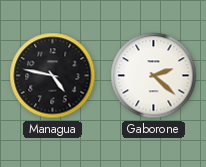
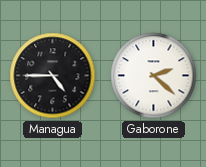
Managua: 4:47 -> 4:45
